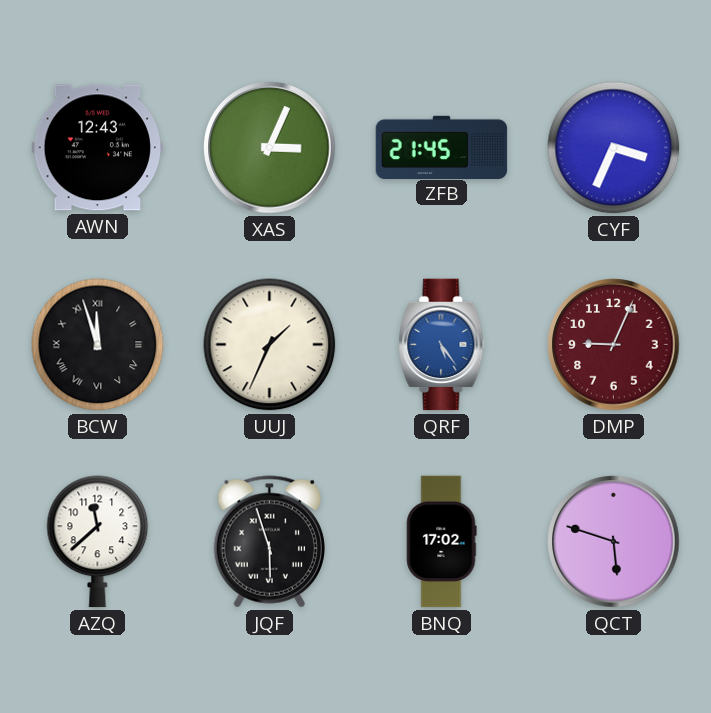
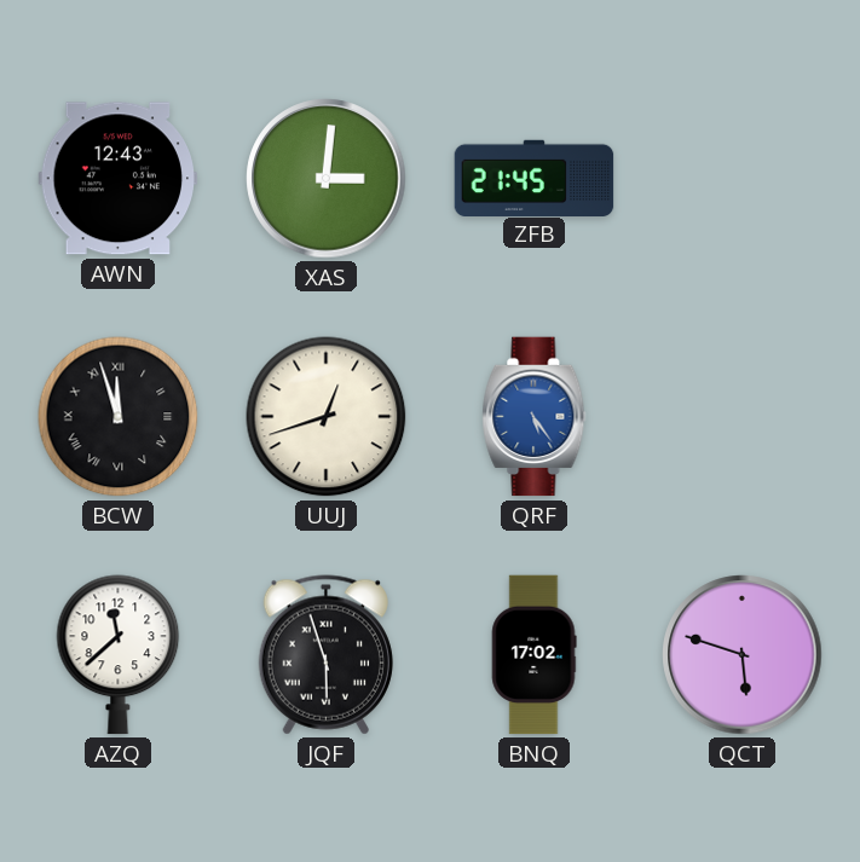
XAS: 3:04 -> 3:01
CYF: 3:34 -> none
UUJ: 1:34 -> 12:42
DMP: 9:04 -> none
